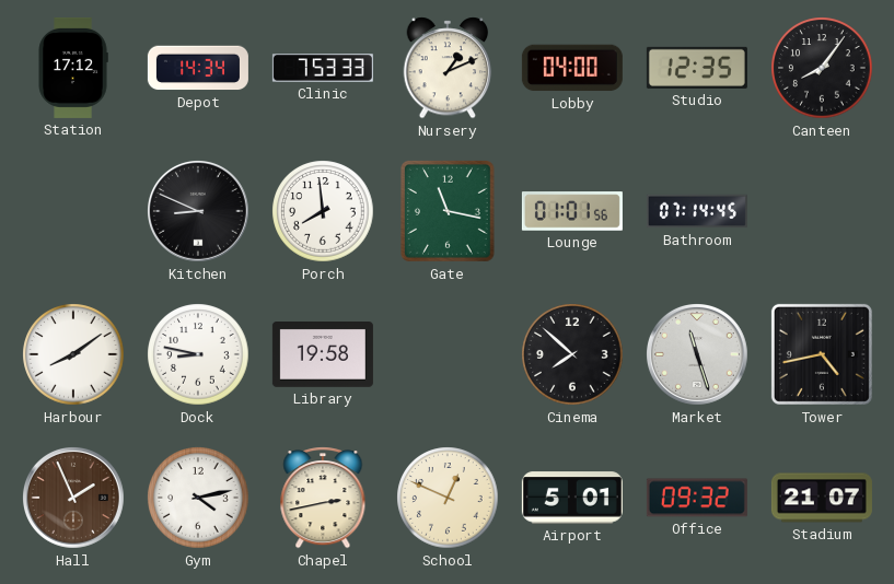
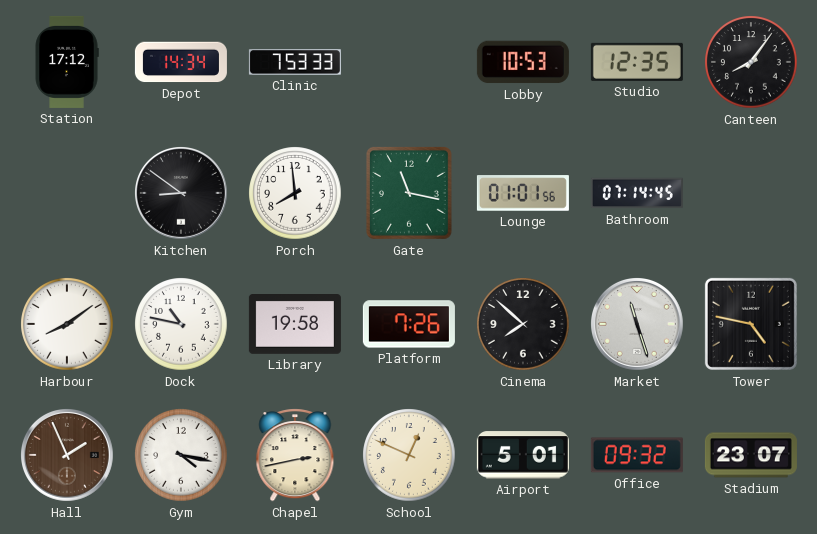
Nursery: 1:11 -> none
Lobby: 04:00 -> 10:53
Kitchen: 8:49 -> 8:51
Dock: 8:47 -> 10:47
Platform: none -> 7:26
Tower: 4:43 -> 4:47
Gym: 4:13 -> 4:17
Stadium: 21:07 -> 23:07
